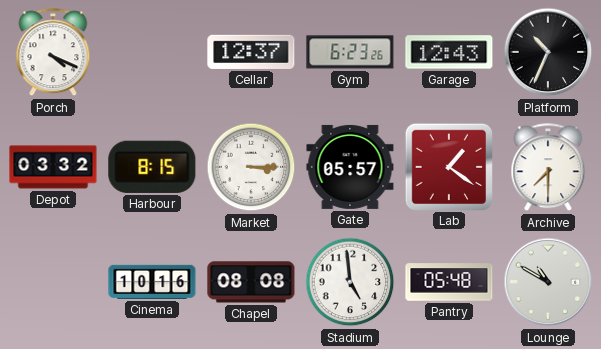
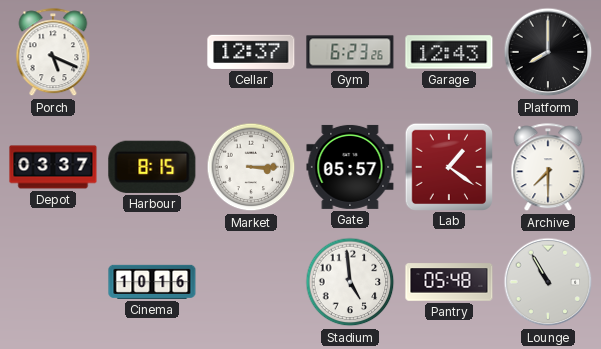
Porch: 4:19 -> 5:19
Platform: 10:34 -> 8:00
Depot: 03:32 -> 03:37
Chapel: 08:08 -> none
Lounge: 10:50 -> 10:55
